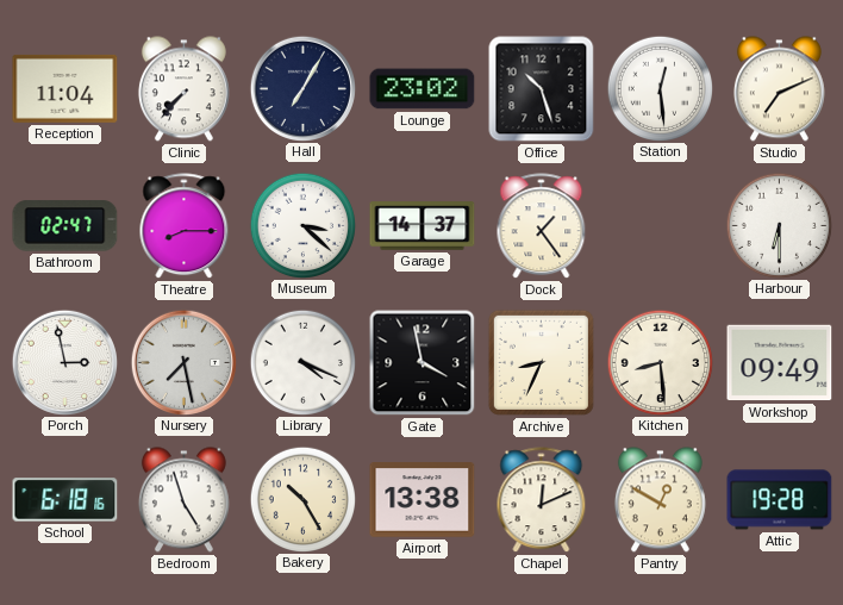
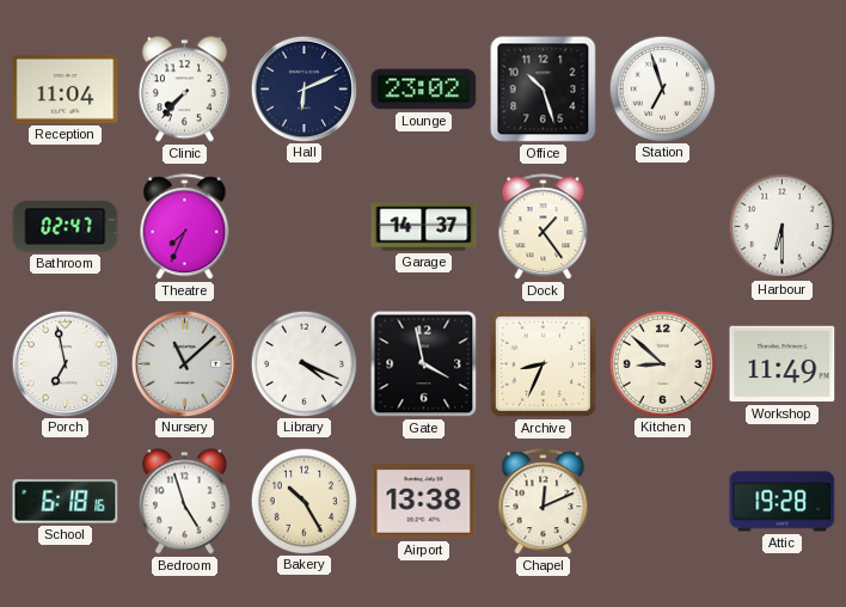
Hall: 7:05 -> 6:11
Station: 12:29 -> 6:57
Studio: 7:11 -> none
Theatre: 8:15 -> 7:34
Museum: 3:22 -> none
Porch: 2:58 -> 6:58
Nursery: 7:28 -> 11:08
Kitchen: 8:29 -> 8:52
Workshop: 09:49 -> 11:49
Pantry: 12:50 -> none
